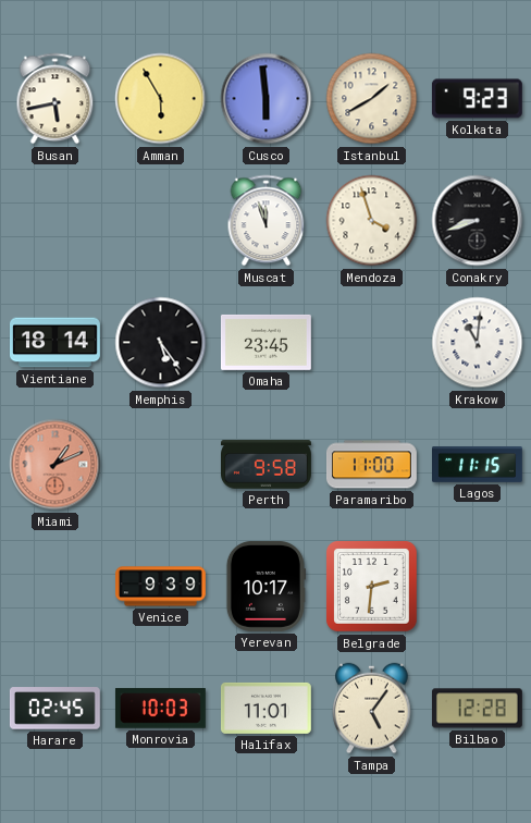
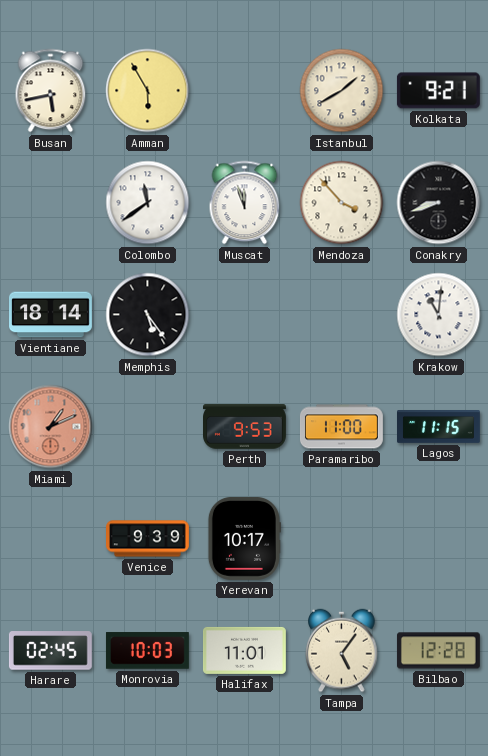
Cusco: 5:59 -> none
Kolkata: 9:23 -> 9:21
Colombo: none -> 11:39
Mendoza: 3:57 -> 3:53
Omaha: 23:45 -> none
Perth: 9:58 -> 9:53
Belgrade: 2:31 -> none
